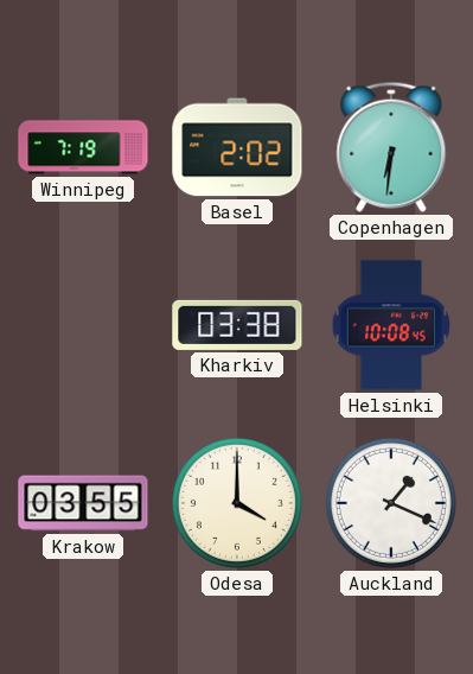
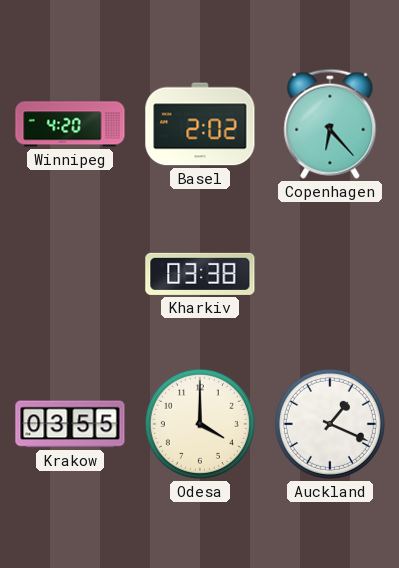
Winnipeg: 7:19 -> 4:20
Copenhagen: 6:31 -> 6:23
Helsinki: 10:08 -> none
